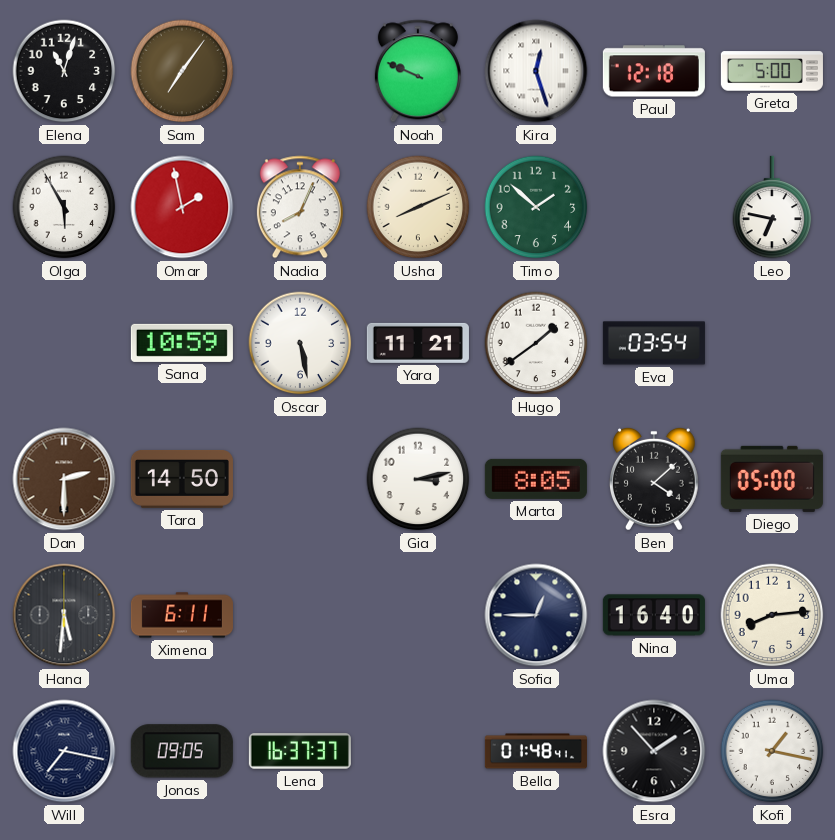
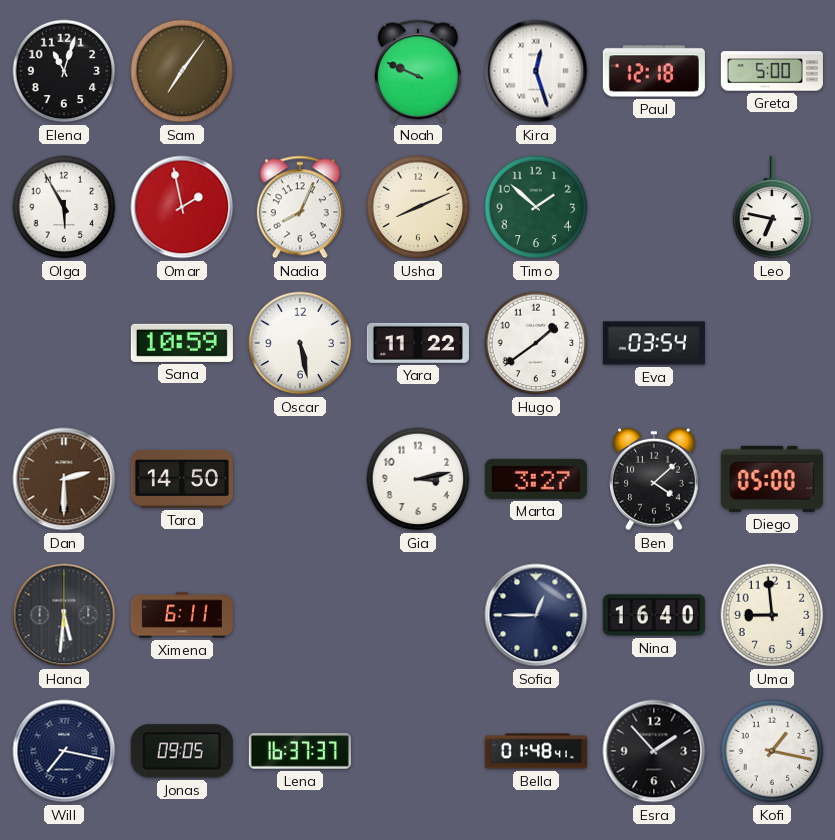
Yara: 11:21 -> 11:22
Marta: 8:05 -> 3:27
Uma: 8:14 -> 8:59
